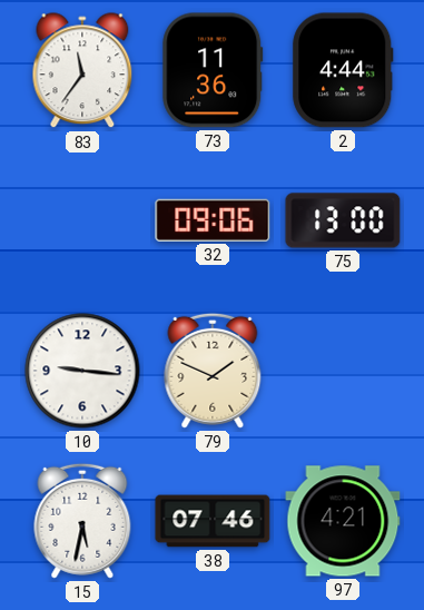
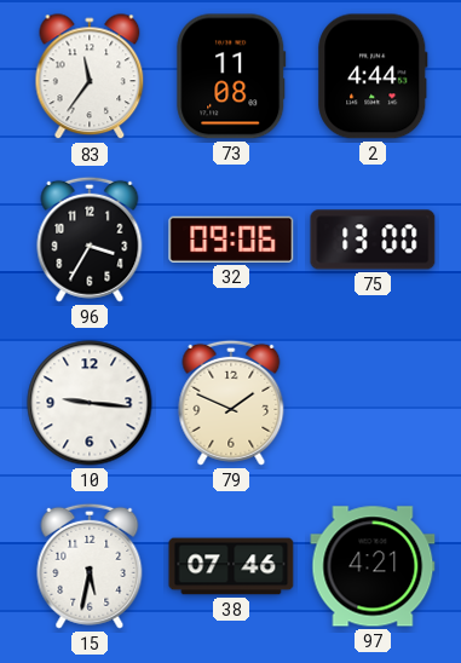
73: 11:36 -> 11:08
96: none -> 3:35
